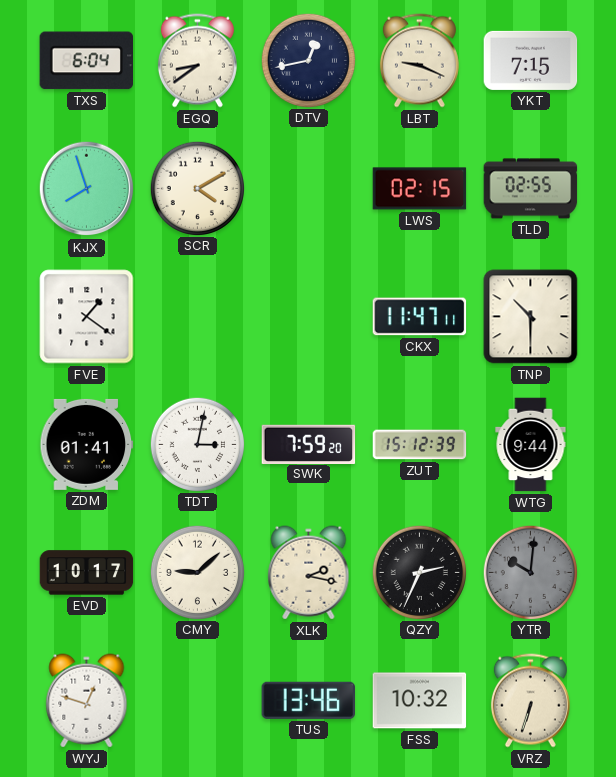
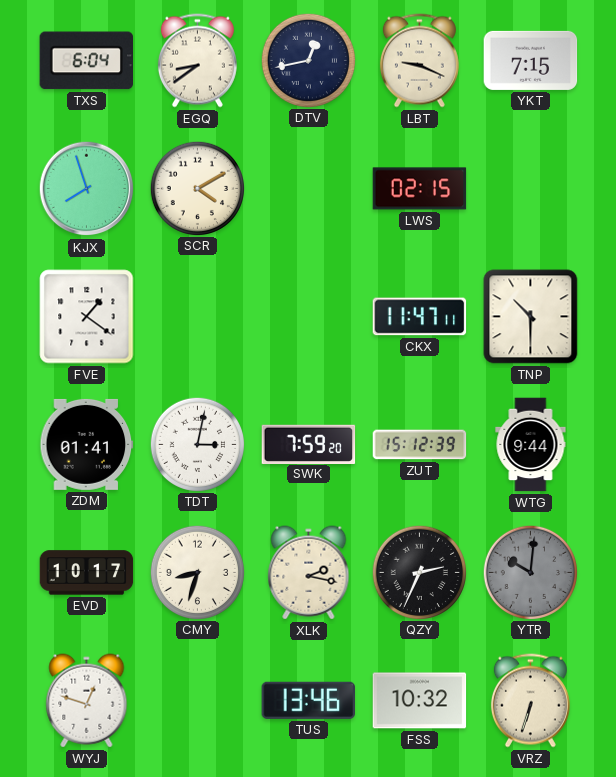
TLD: 02:55 -> none
CMY: 9:08 -> 8:33
